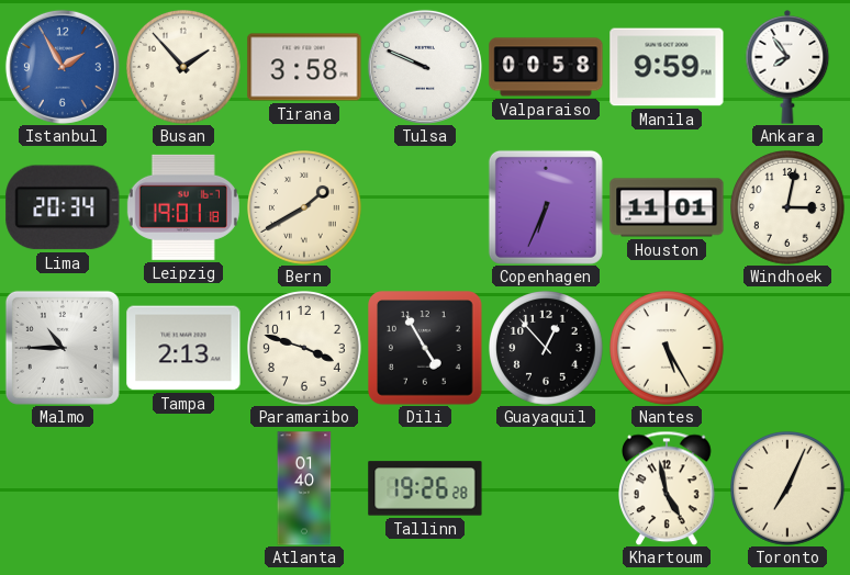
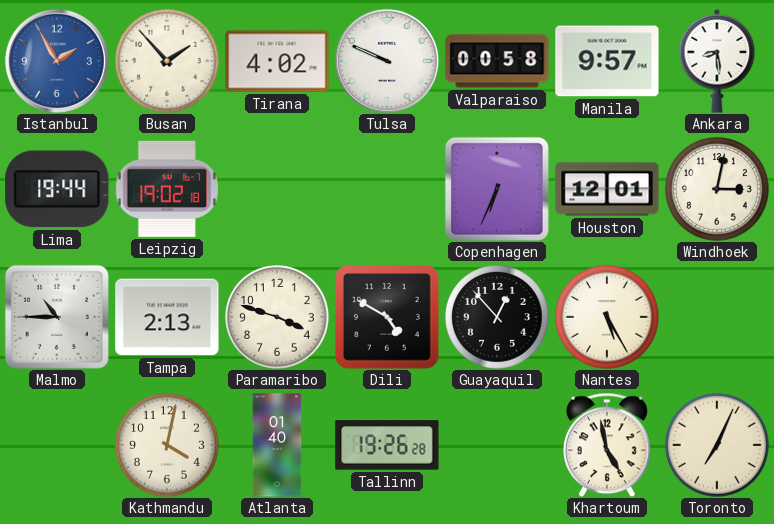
Tirana: 3:58 -> 4:02
Manila: 9:59 -> 9:57
Ankara: 7:54 -> 8:29
Lima: 20:34 -> 19:44
Leipzig: 19:01 -> 19:02
Bern: 1:40 -> none
Houston: 11:01 -> 12:01
Dili: 4:55 -> 4:50
Kathmandu: none -> 4:02
